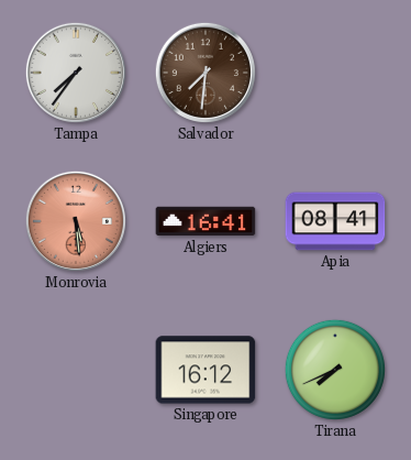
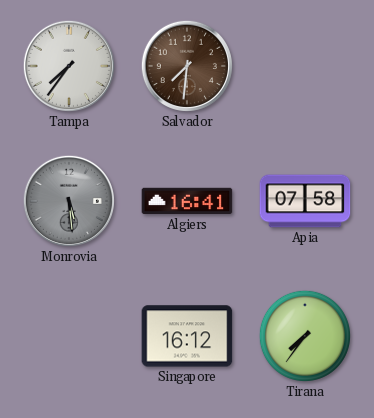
Monrovia dial: salmon -> grey
Apia: 08:41 -> 07:58
Tirana: 7:41 -> 7:36
